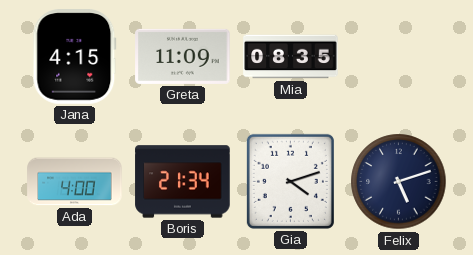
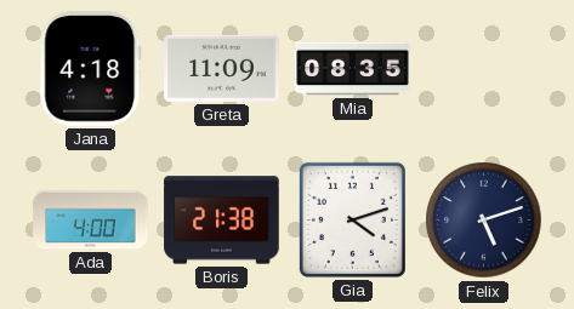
Jana: 4:15 -> 4:18
Boris: 21:34 -> 21:38
